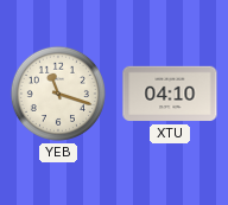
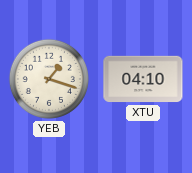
YEB: 11:18 -> 1:18
